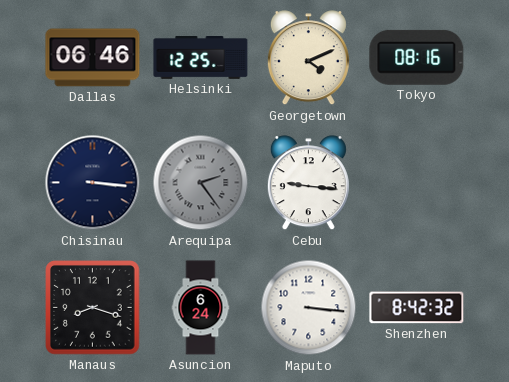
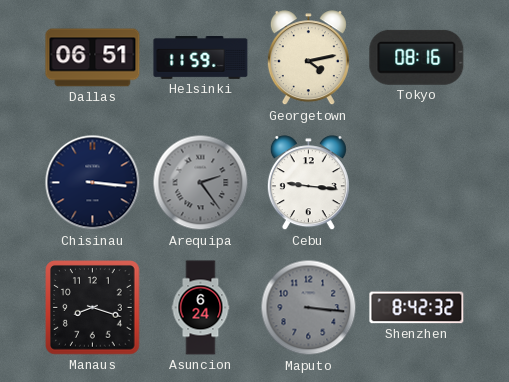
Dallas: 06:46 -> 06:51
Helsinki: 12:25 -> 11:59
Georgetown: 4:11 -> 4:13
Maputo dial: white -> grey
